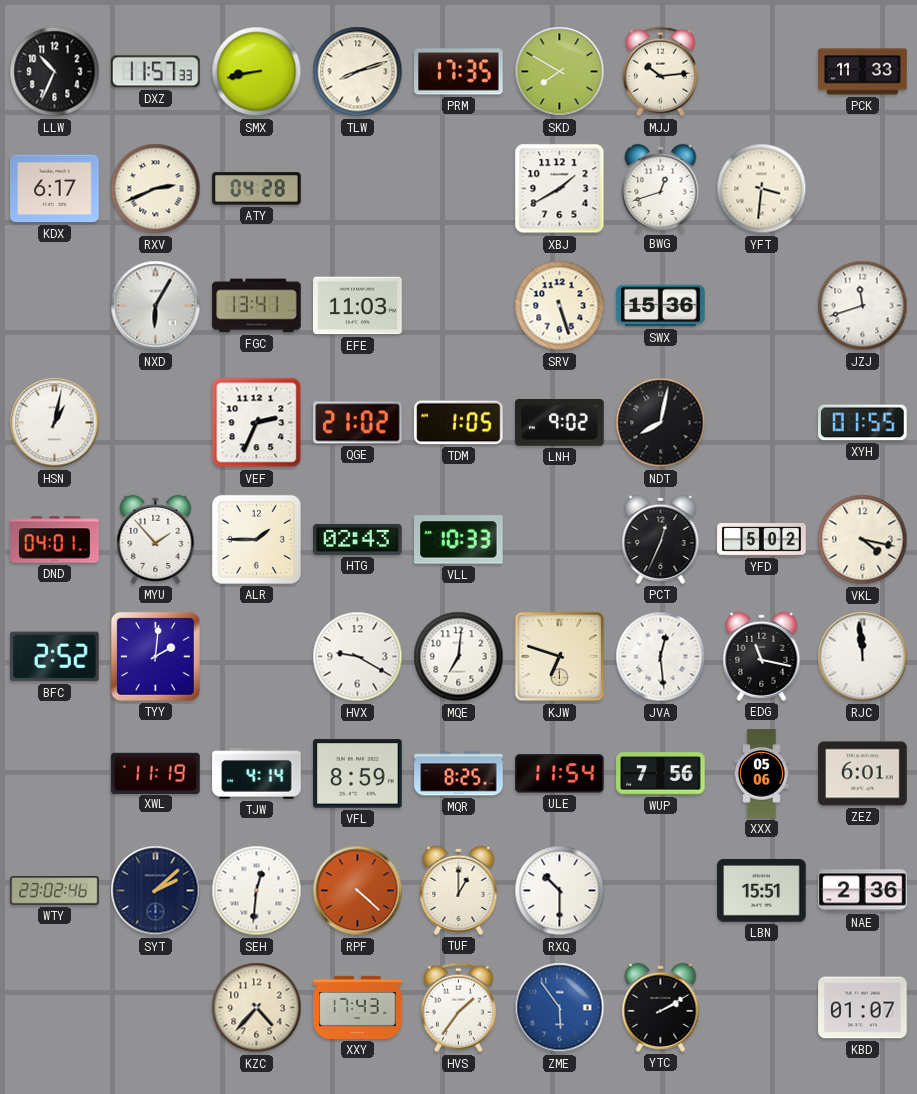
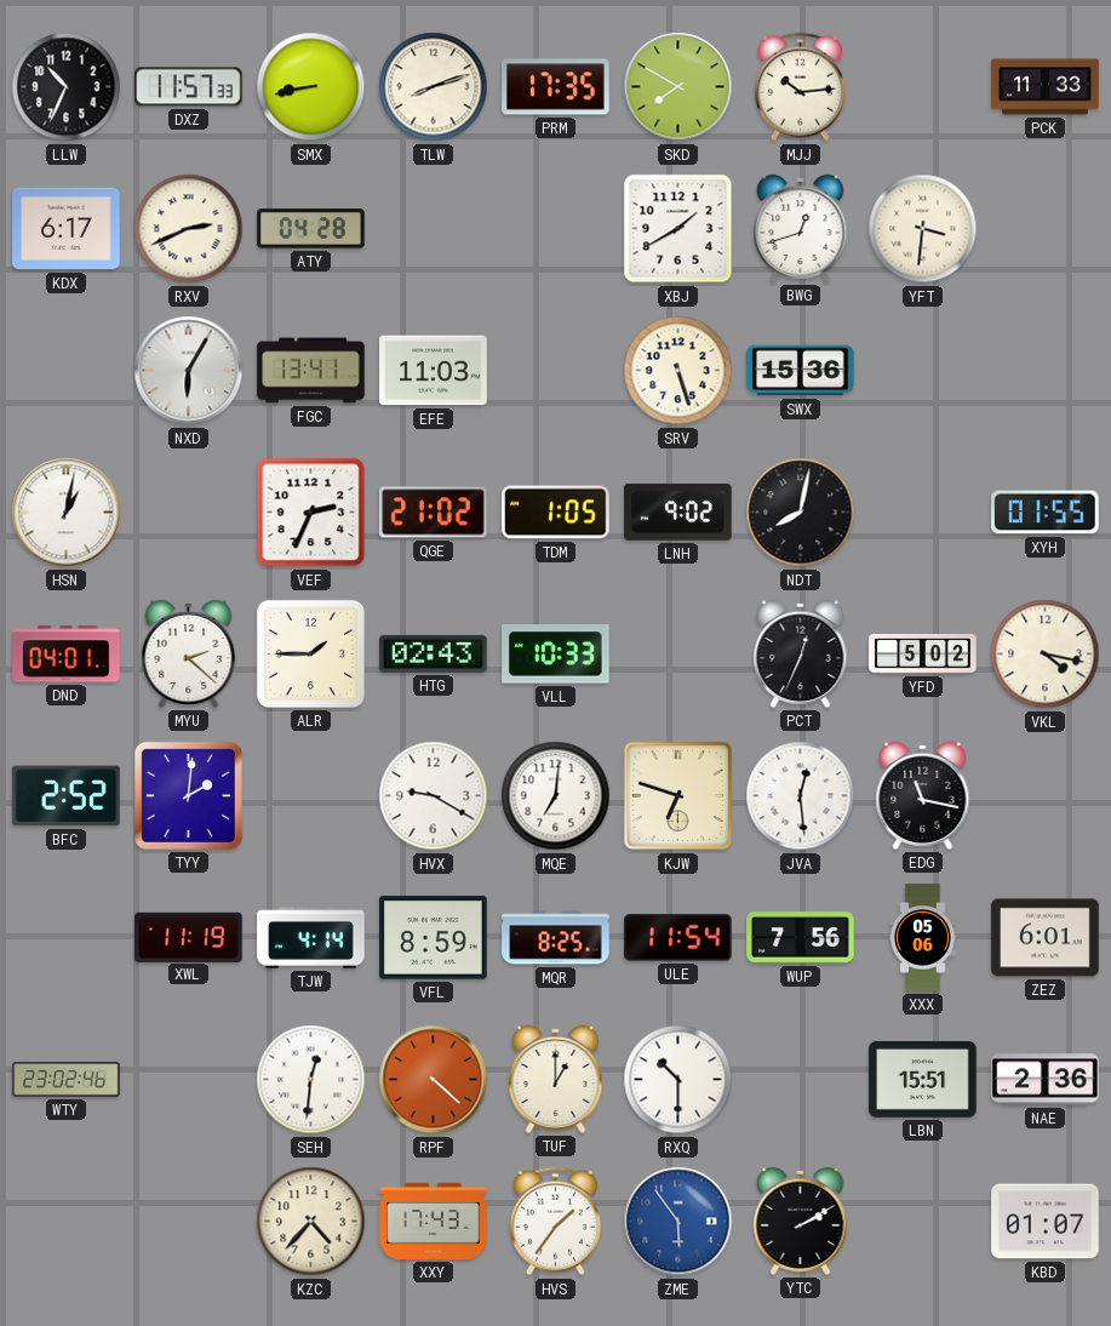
JZJ: 11:42 -> none
MYU: 1:53 -> 2:22
RJC: 11:59 -> none
SYT: 2:08 -> none
